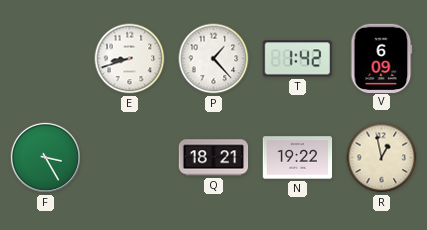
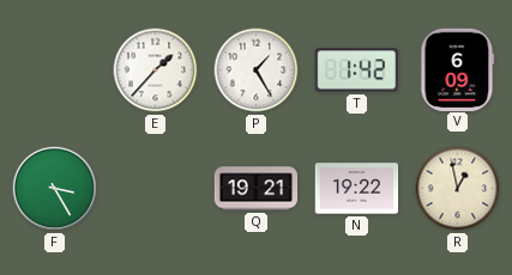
E: 8:42 -> 1:37
P: 1:23 -> 1:25
Q: 18:21 -> 19:21
